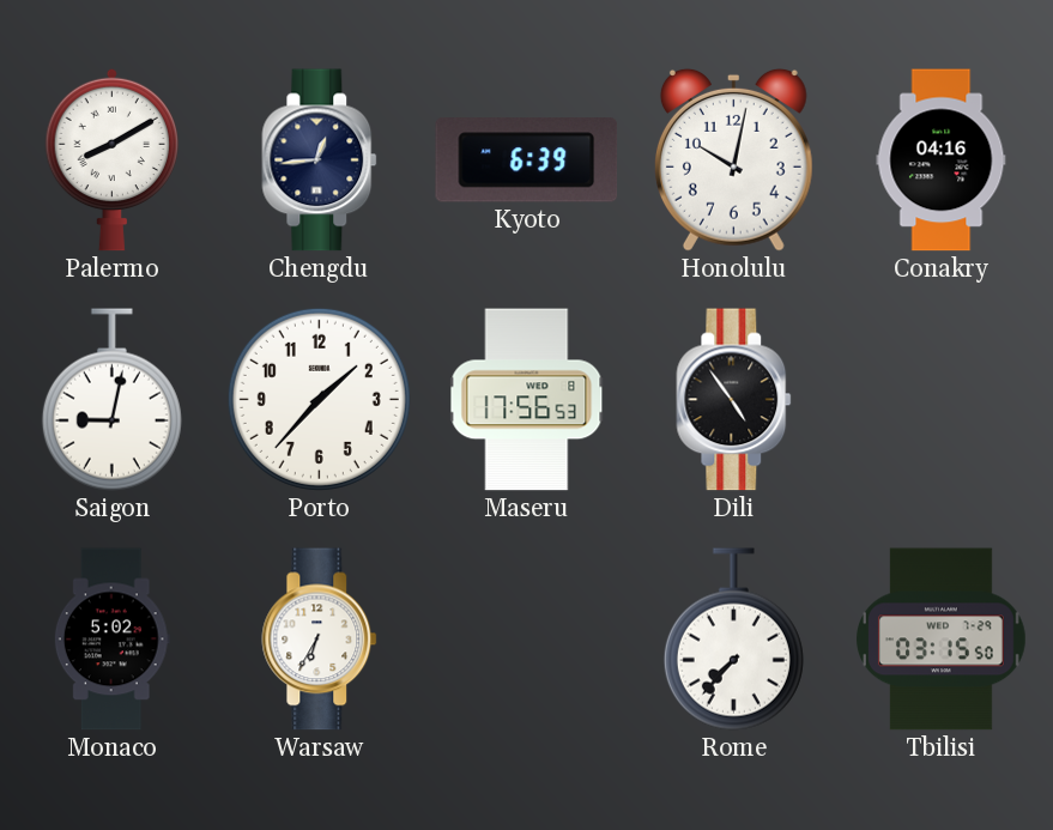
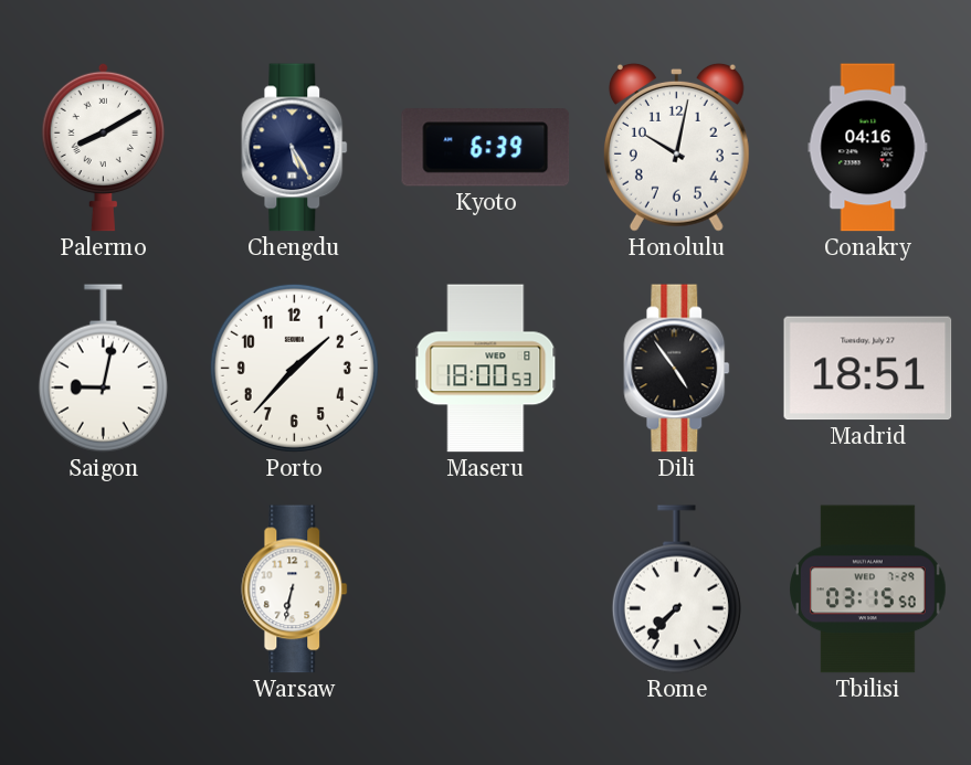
Chengdu: 12:44 -> 5:25
Maseru: 17:56 -> 18:00
Madrid: none -> 18:51
Monaco: 5:02 -> none
Warsaw: 6:35 -> 6:32
